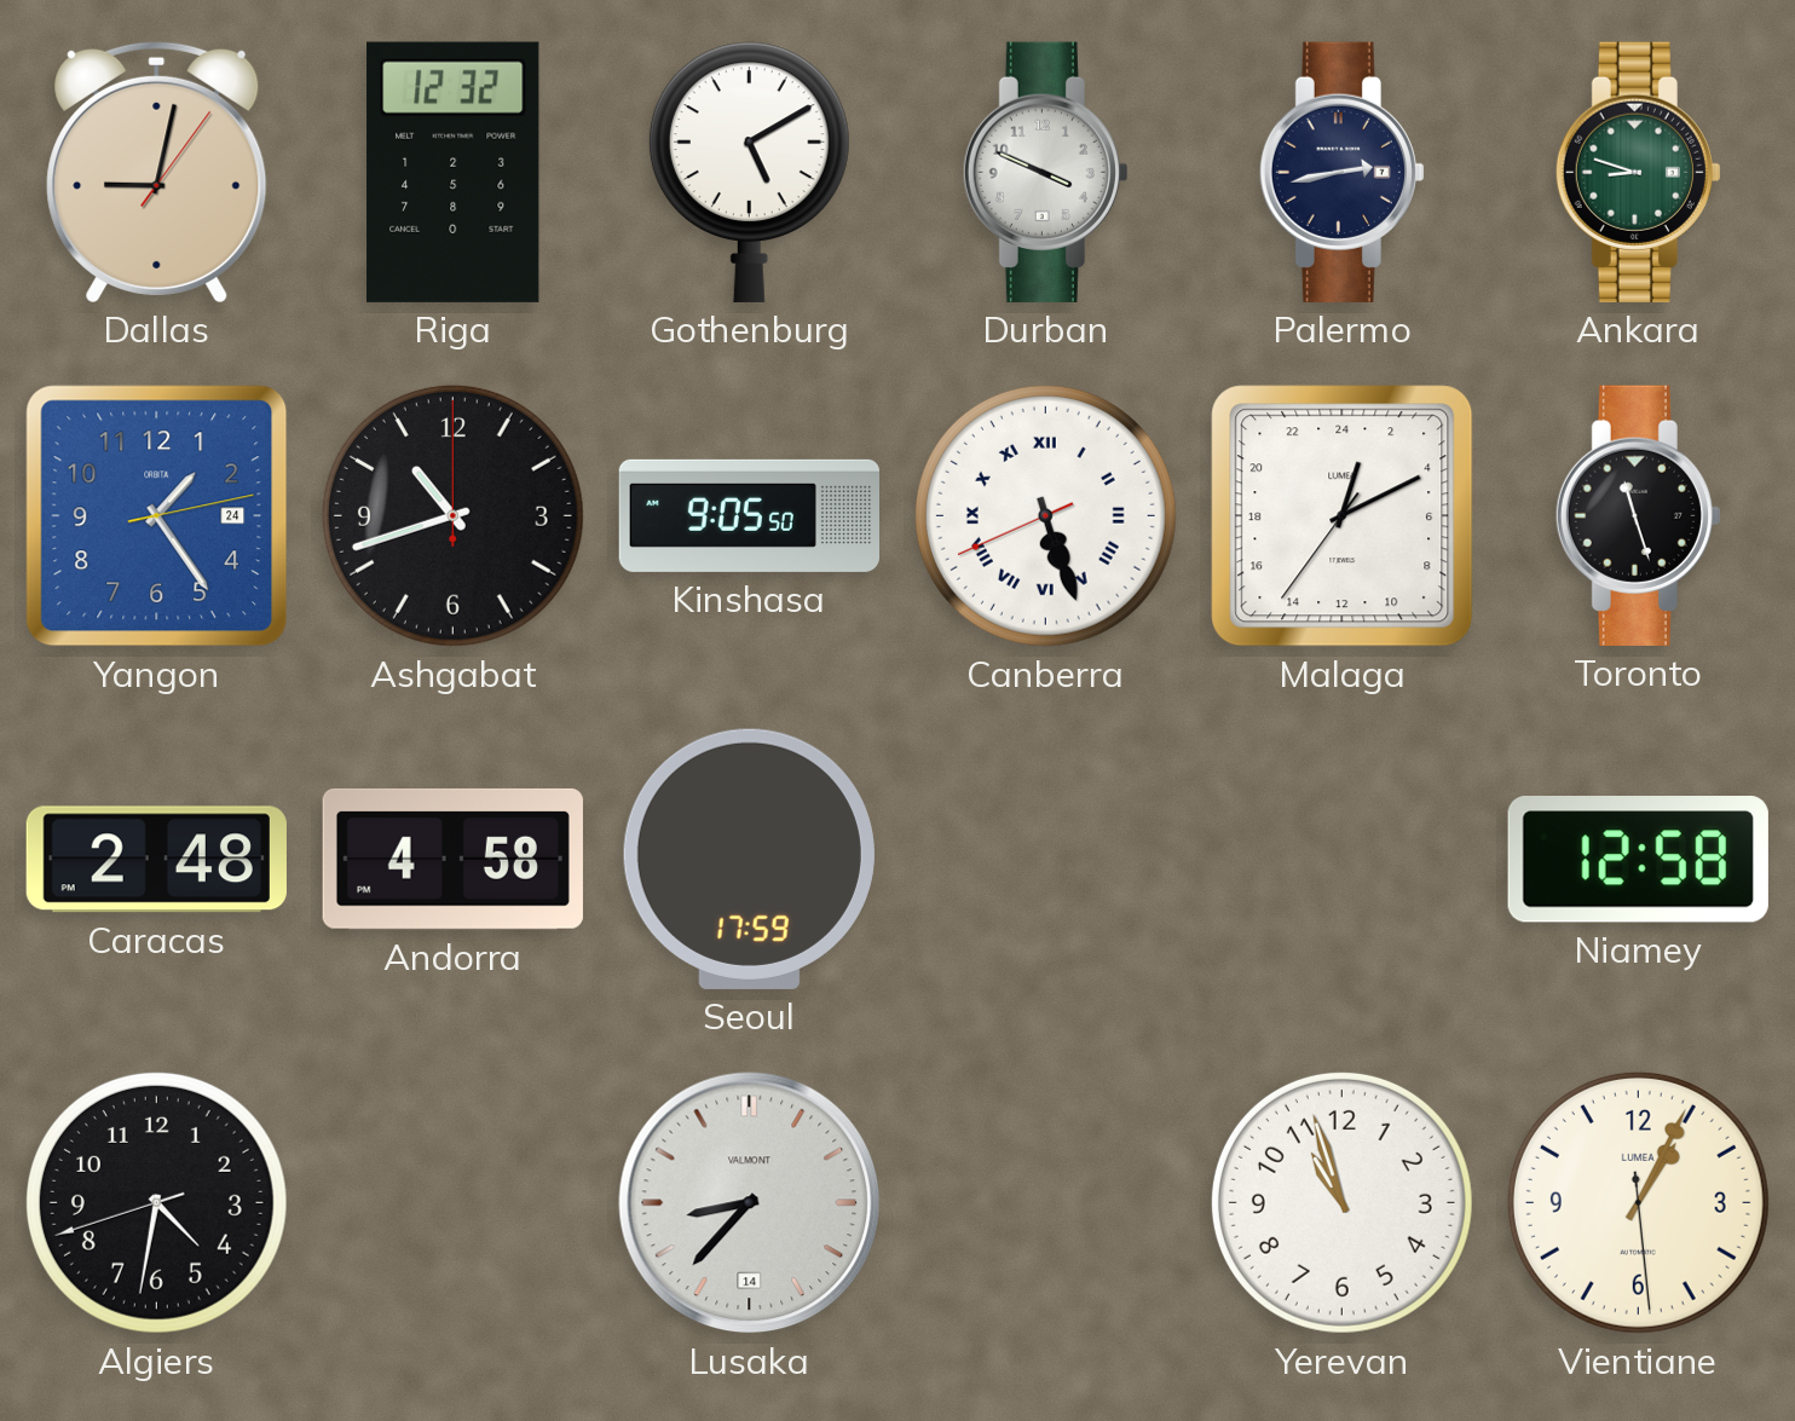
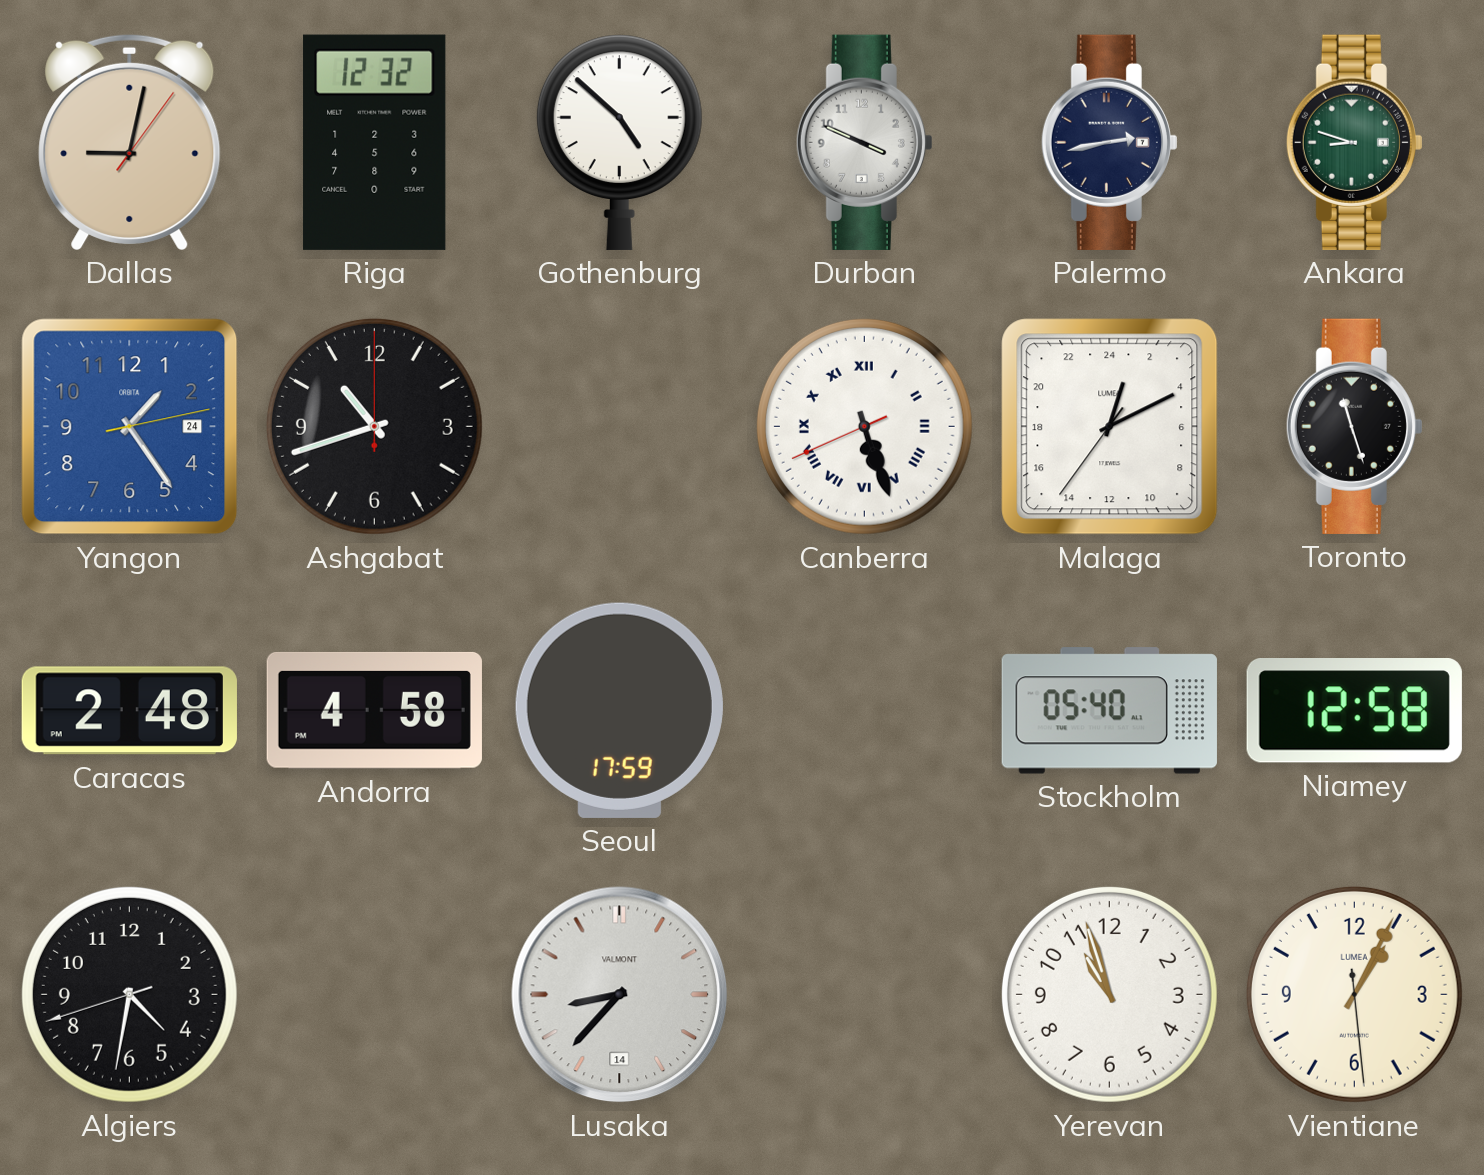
Gothenburg: 5:10 -> 4:52
Kinshasa: 9:05 -> none
Stockholm: none -> 05:40
